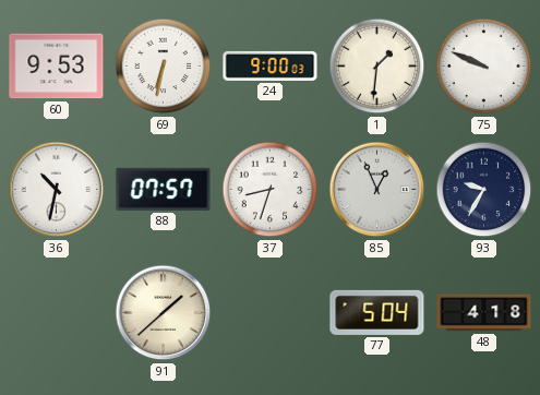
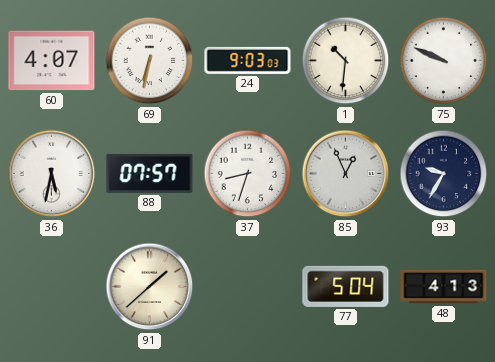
60: 9:53 -> 4:07
24: 9:00 -> 9:03
1: 1:31 -> 10:31
36: 10:32 -> 5:32
48: 4:18 -> 4:13
